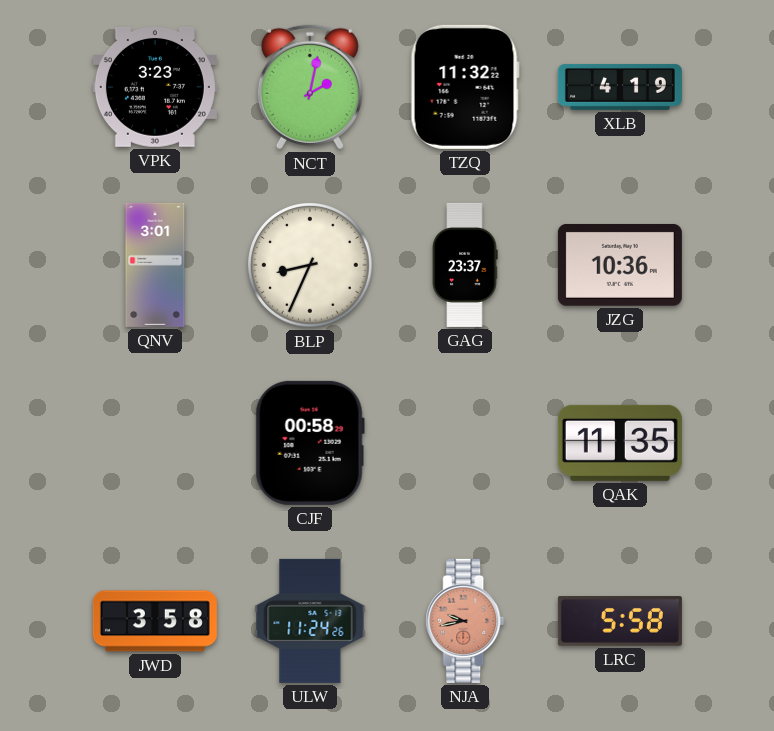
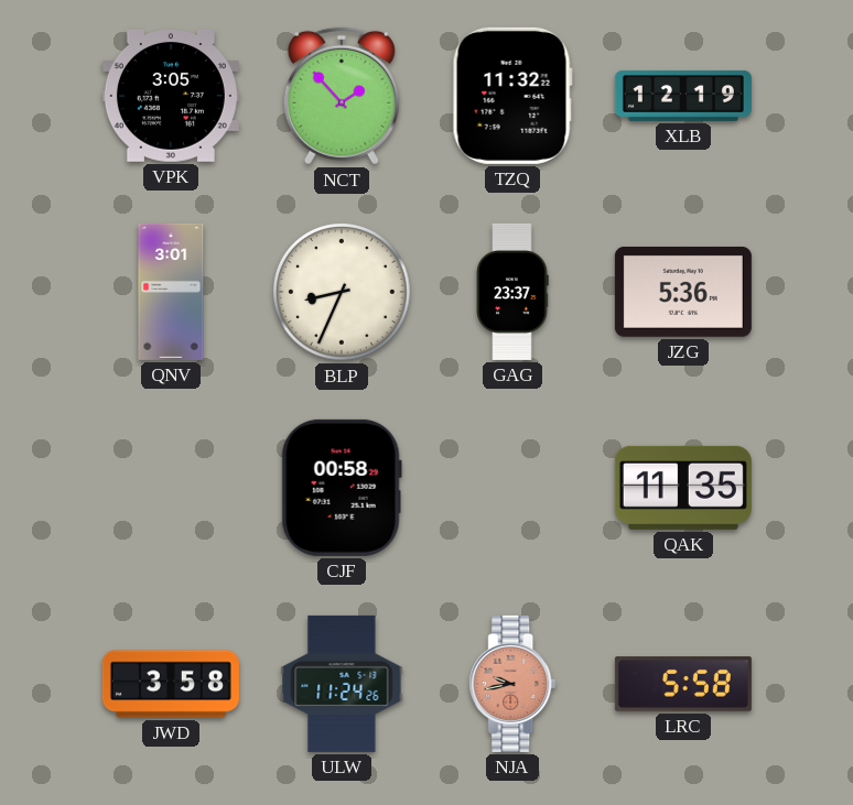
VPK: 3:23 -> 3:05
NCT: 2:02 -> 1:53
XLB: 4:19 -> 12:19
JZG: 10:36 -> 5:36
